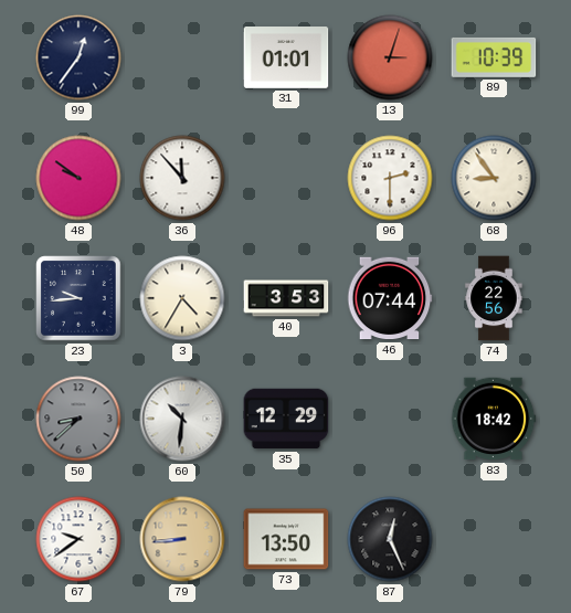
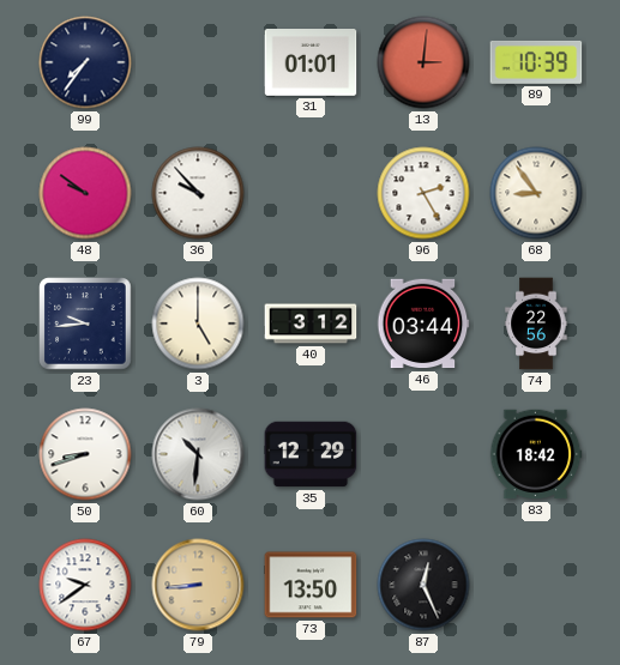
99: 12:36 -> 7:36
13: 3:03 -> 3:01
36: 11:53 -> 9:53
96: 2:30 -> 2:25
3: 4:35 -> 5:00
40: 3:53 -> 3:12
46: 07:44 -> 03:44
50: 8:38 -> 8:42
50 dial: grey -> white
